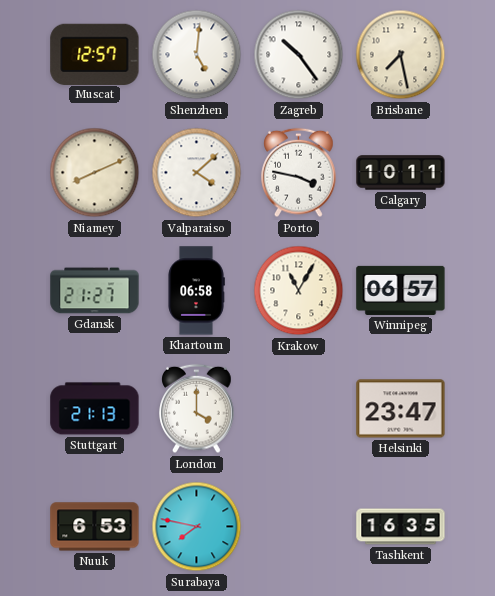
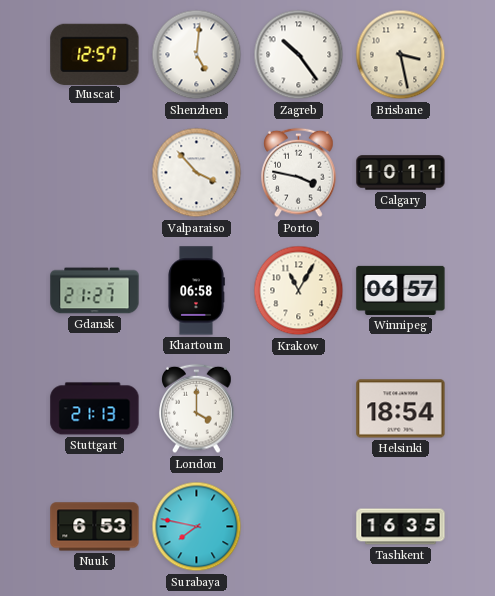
Brisbane: 7:28 -> 3:28
Niamey: 8:11 -> none
Valparaiso: 4:08 -> 3:53
Helsinki: 23:47 -> 18:54
